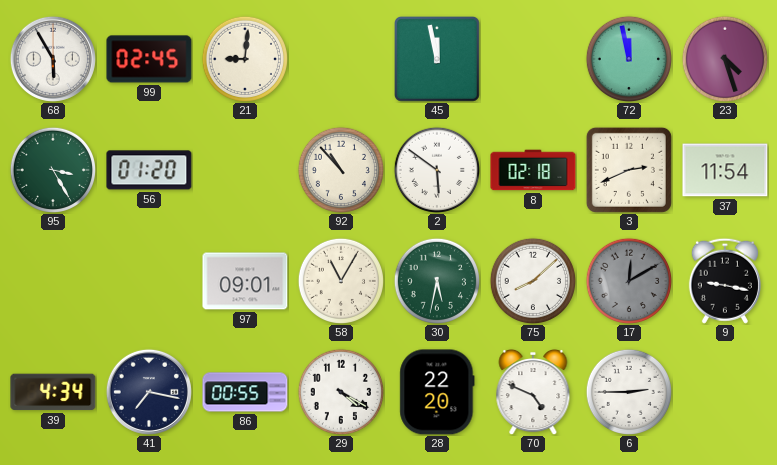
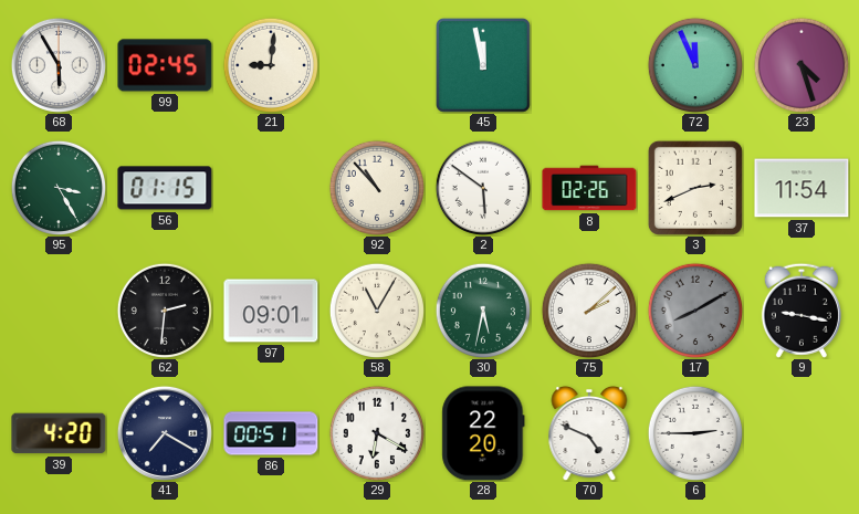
72: 11:58 -> 11:56
56: 01:20 -> 01:15
8: 02:18 -> 02:26
62: none -> 2:31
75: 8:08 -> 2:08
17: 12:10 -> 8:10
39: 4:34 -> 4:20
41: 7:17 -> 7:20
86: 00:55 -> 00:51
29: 4:20 -> 6:20
